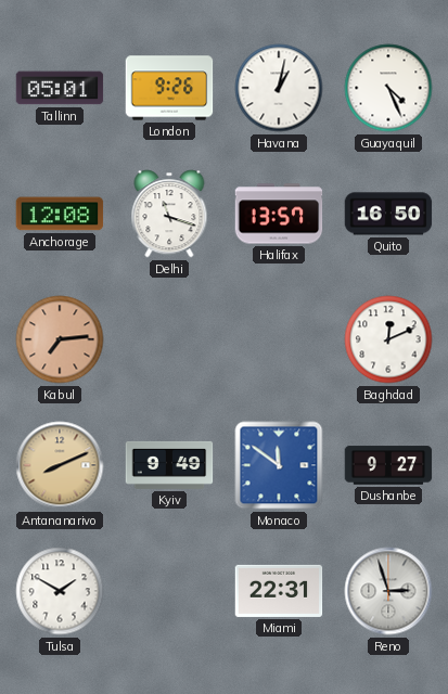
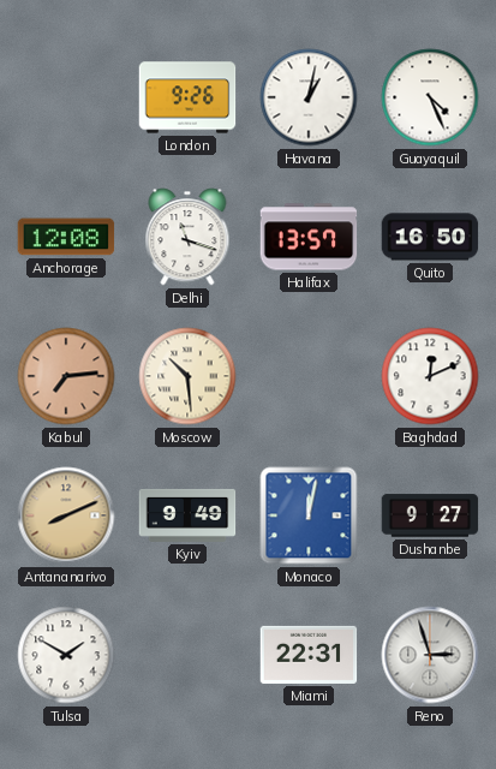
Tallinn: 05:01 -> none
Moscow: none -> 10:29
Monaco: 11:51 -> 12:02
